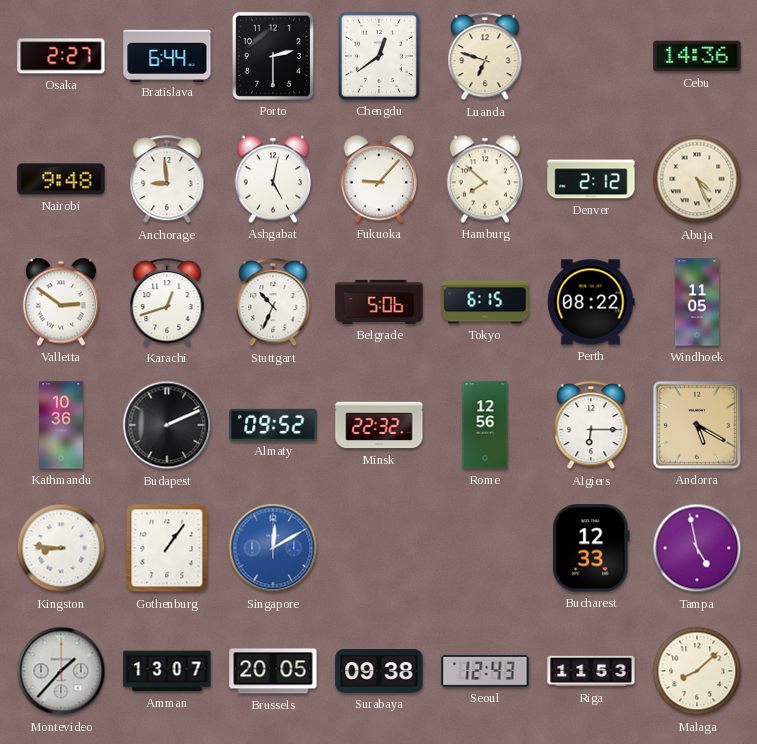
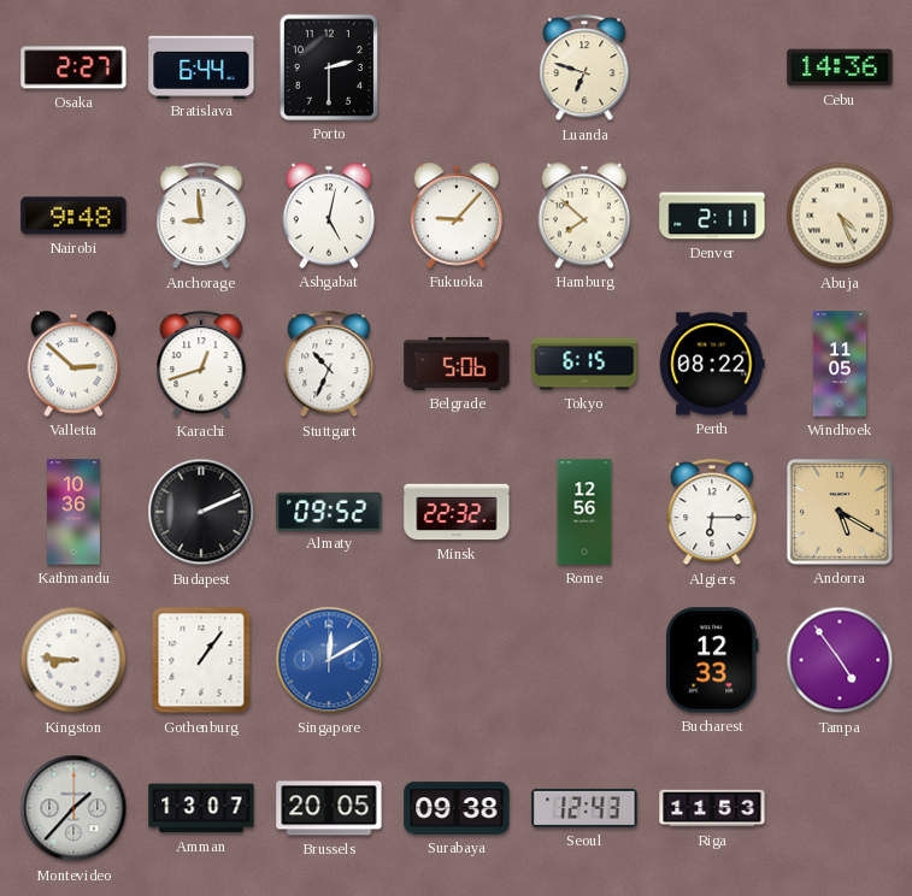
Chengdu: 12:39 -> none
Denver: 2:12 -> 2:11
Valletta: 2:51 -> 2:52
Tampa: 4:58 -> 4:54
Malaga: 8:08 -> none
